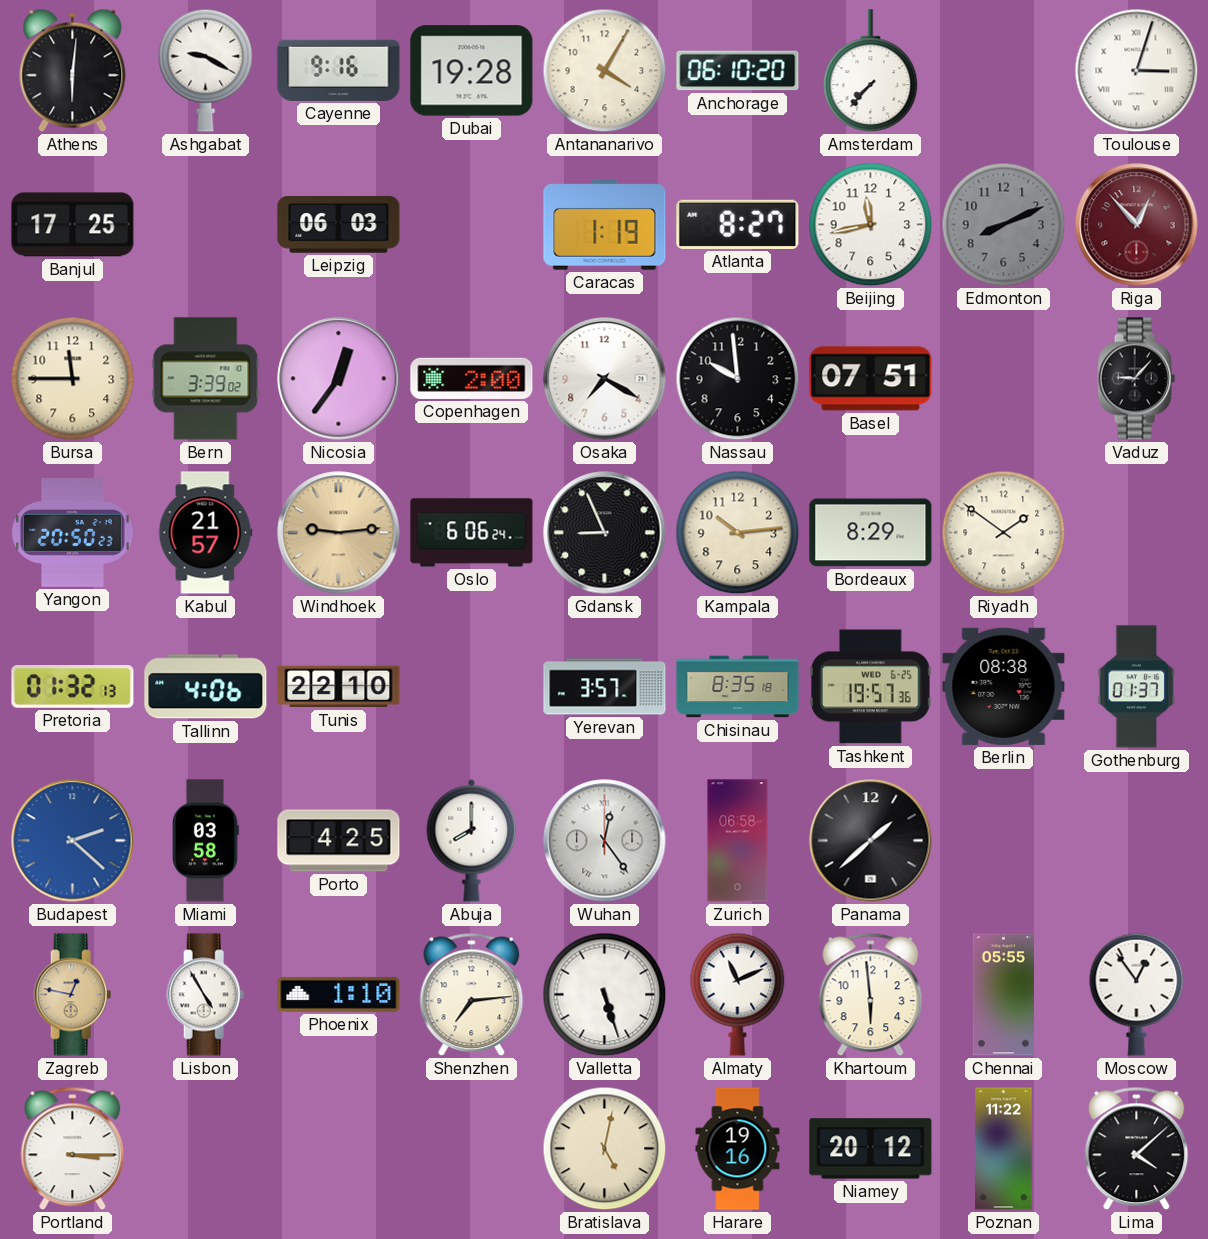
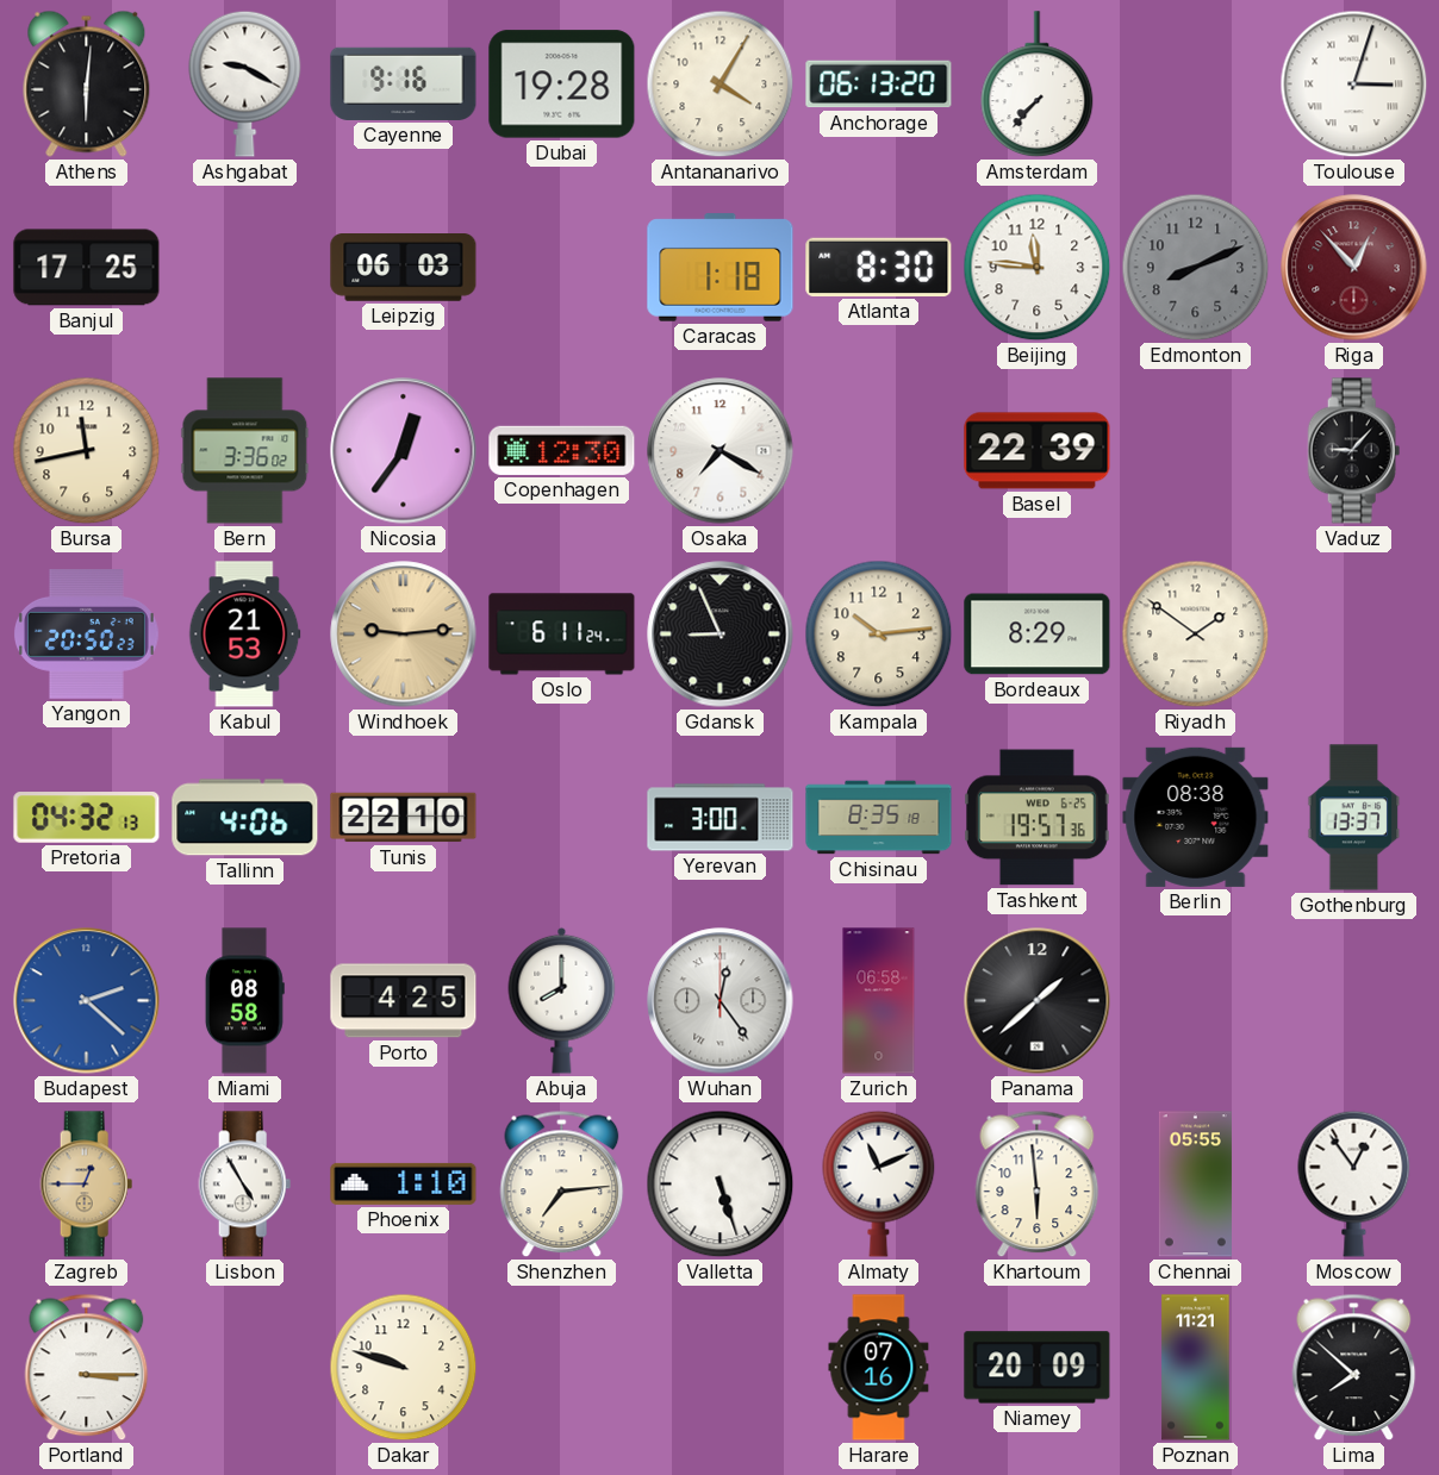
Anchorage: 06:10 -> 06:13
Caracas: 1:19 -> 1:18
Atlanta: 8:27 -> 8:30
Beijing: 11:43 -> 11:46
Bursa: 11:45 -> 11:43
Bern: 3:39 -> 3:36
Copenhagen: 2:00 -> 12:30
Nassau: 9:59 -> none
Basel: 07:51 -> 22:39
Kabul: 21:57 -> 21:53
Oslo: 6:06 -> 6:11
Pretoria: 01:32 -> 04:32
Yerevan: 3:57 -> 3:00
Gothenburg: 01:37 -> 13:37
Miami: 03:58 -> 08:58
Zagreb: 12:47 -> 12:45
Dakar: none -> 9:48
Bratislava: 5:02 -> none
Harare: 19:16 -> 07:16
Niamey: 20:12 -> 20:09
Poznan: 11:22 -> 11:21
Lima: 4:08 -> 7:52
